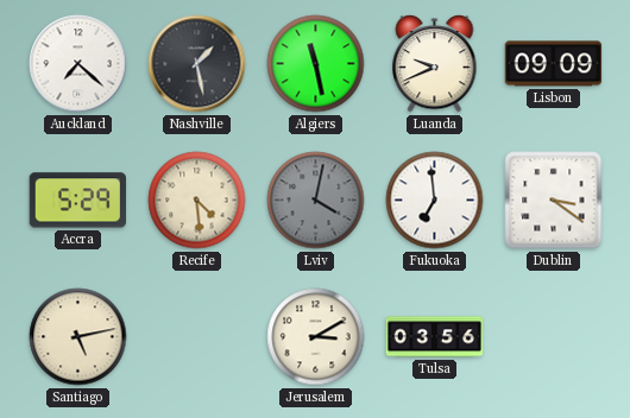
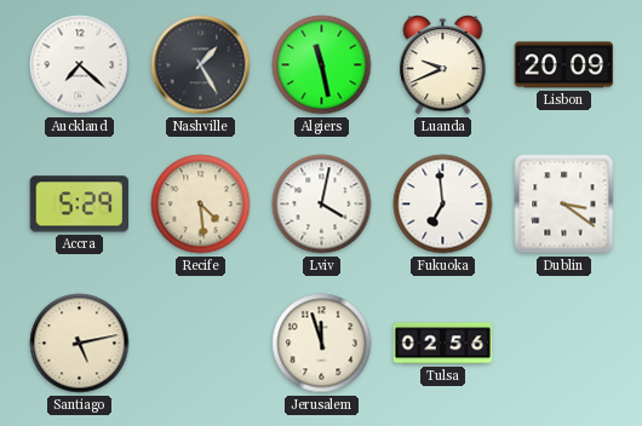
Nashville: 1:28 -> 1:25
Lisbon: 09:09 -> 20:09
Lviv dial: grey -> white
Jerusalem: 3:10 -> 11:57
Tulsa: 03:56 -> 02:56
